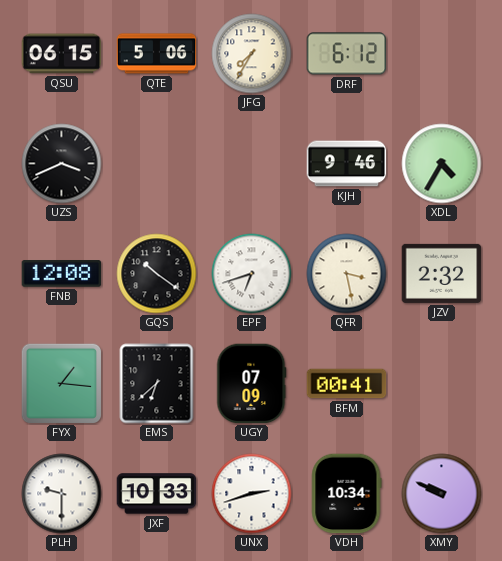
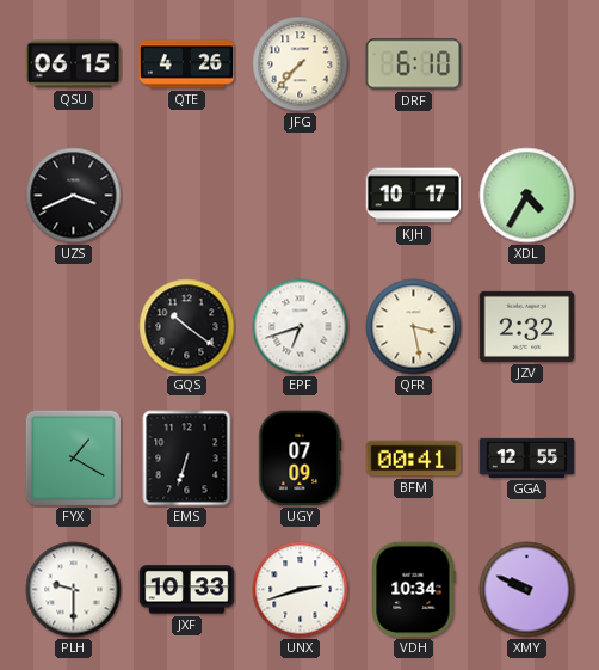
QTE: 5:06 -> 4:26
JFG: 7:35 -> 7:37
DRF: 6:12 -> 6:10
KJH: 9:46 -> 10:17
FNB: 12:08 -> none
FYX: 1:16 -> 1:20
EMS: 6:38 -> 6:33
GGA: none -> 12:55
